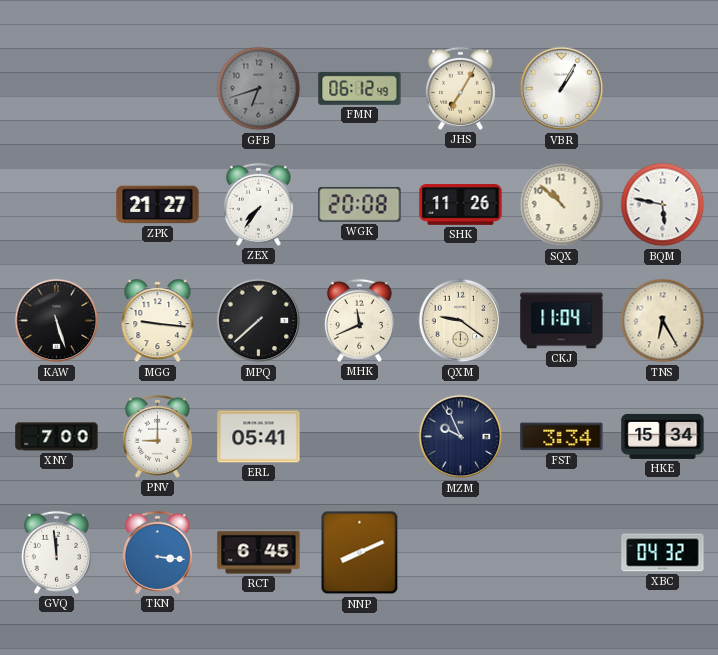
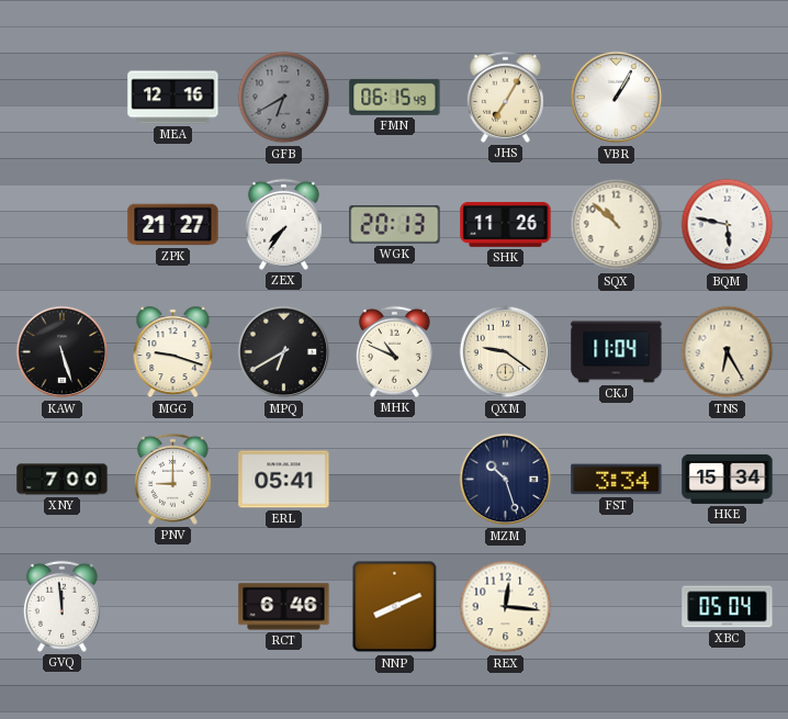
MEA: none -> 12:16
GFB: 6:42 -> 6:40
FMN: 06:12 -> 06:15
WGK: 20:08 -> 20:13
MGG: 9:16 -> 9:18
MPQ: 7:38 -> 6:40
MHK: 11:41 -> 10:49
MZM: 9:56 -> 10:27
TKN: 3:16 -> none
RCT: 6:45 -> 6:46
REX: none -> 12:16
XBC: 04:32 -> 05:04
